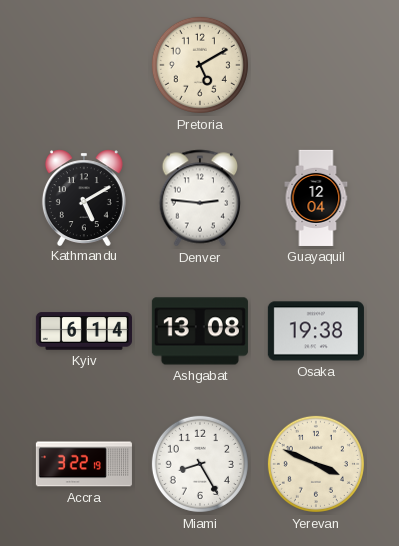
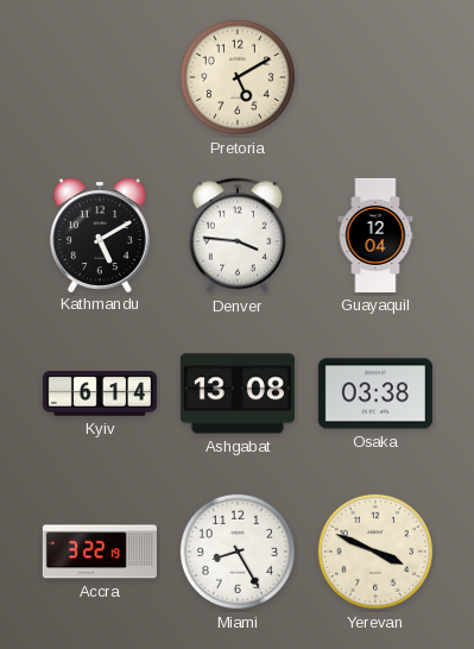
Denver: 2:46 -> 3:46
Osaka: 19:38 -> 03:38
